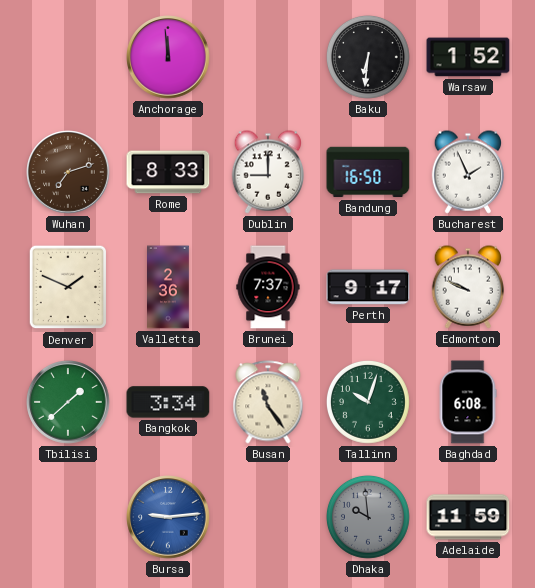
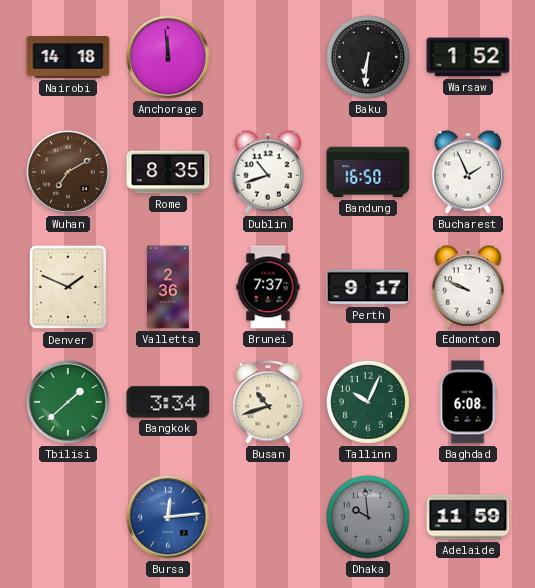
Nairobi: none -> 14:18
Wuhan: 7:12 -> 7:10
Rome: 8:33 -> 8:35
Dublin: 9:00 -> 10:42
Busan: 11:24 -> 10:42
Tallinn: 10:03 -> 10:04
Bursa: 9:14 -> 12:14
